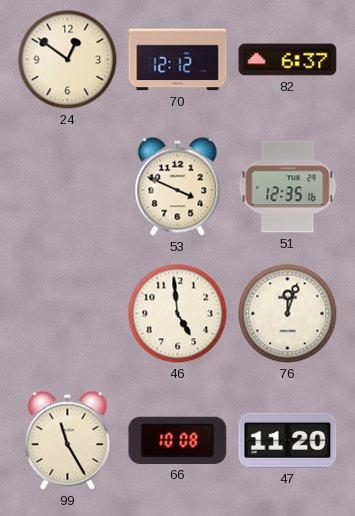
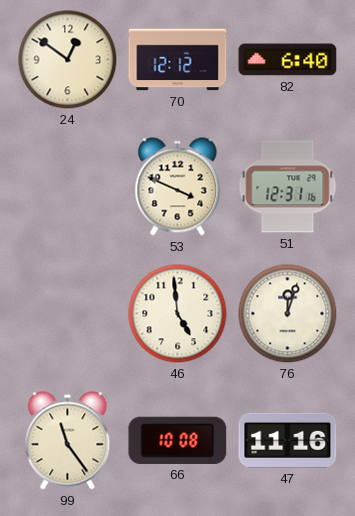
82: 6:37 -> 6:40
51: 12:35 -> 12:31
99: 11:25 -> 11:24
47: 11:20 -> 11:16
